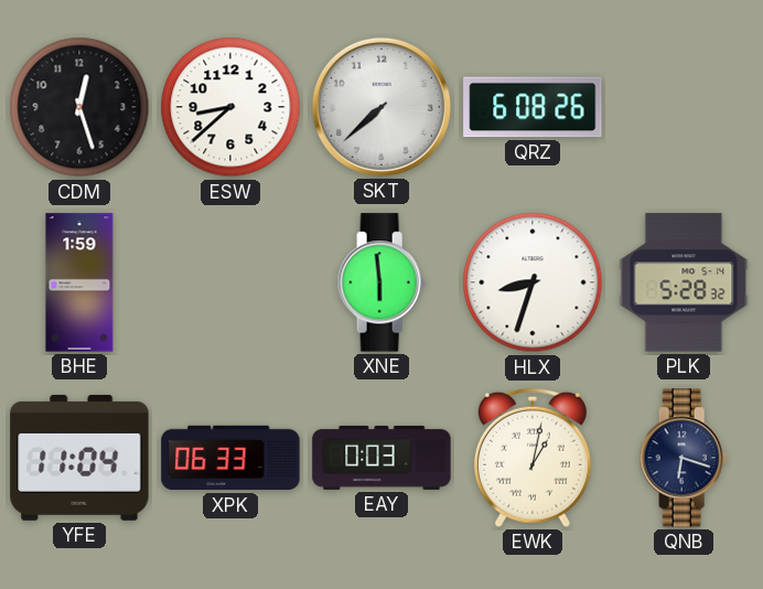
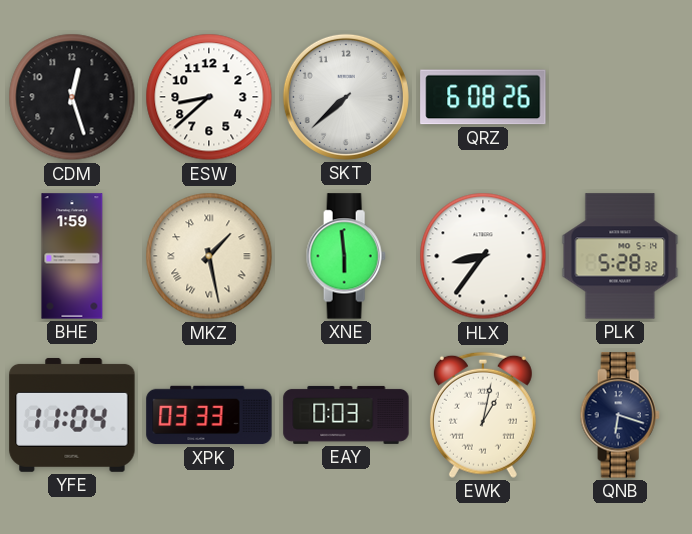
MKZ: none -> 1:28
HLX: 8:33 -> 8:36
XPK: 06:33 -> 03:33
